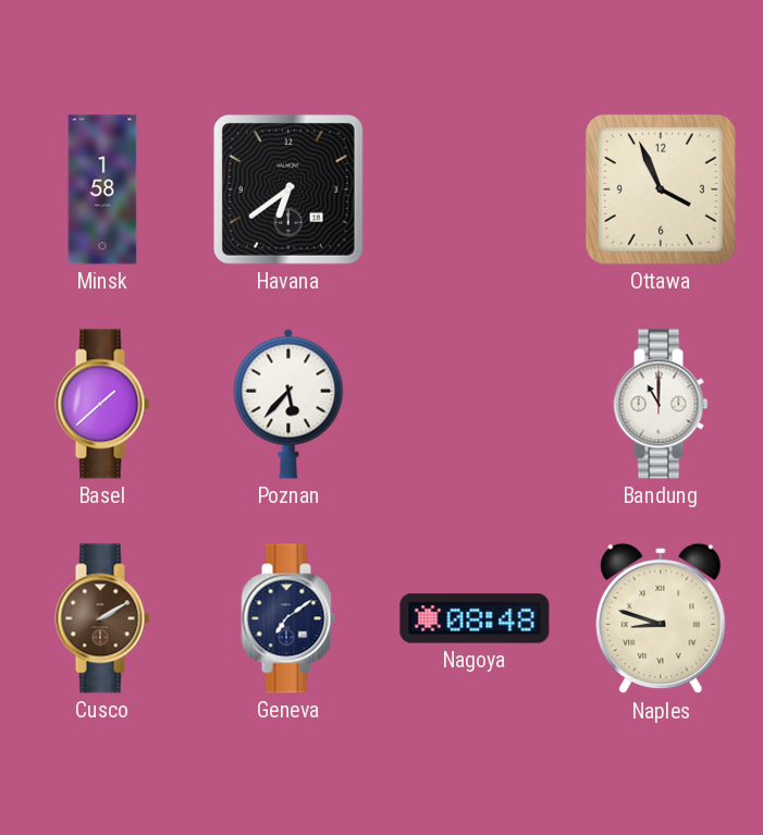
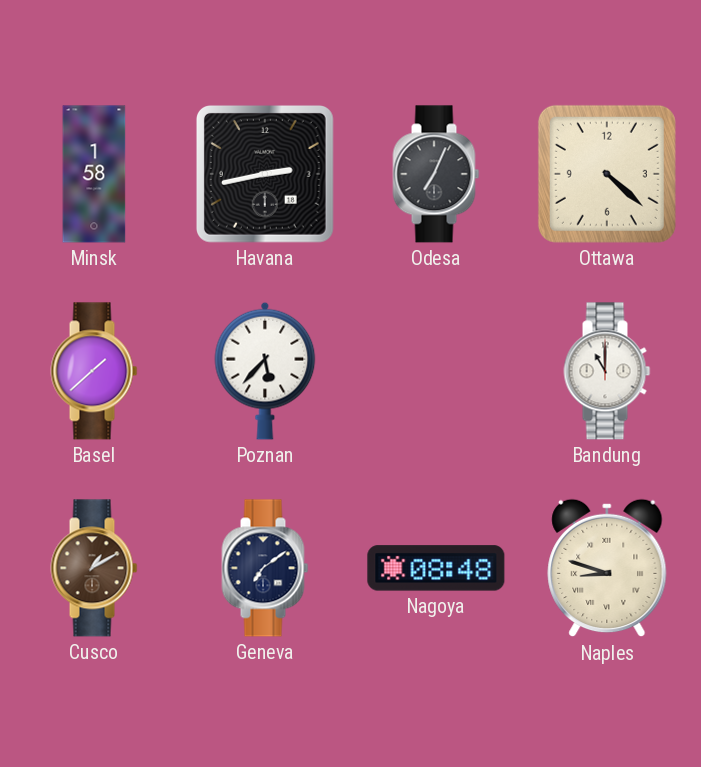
Havana: 6:39 -> 2:43
Odesa: none -> 7:04
Ottawa: 3:56 -> 4:22
Cusco: 2:10 -> 1:10
